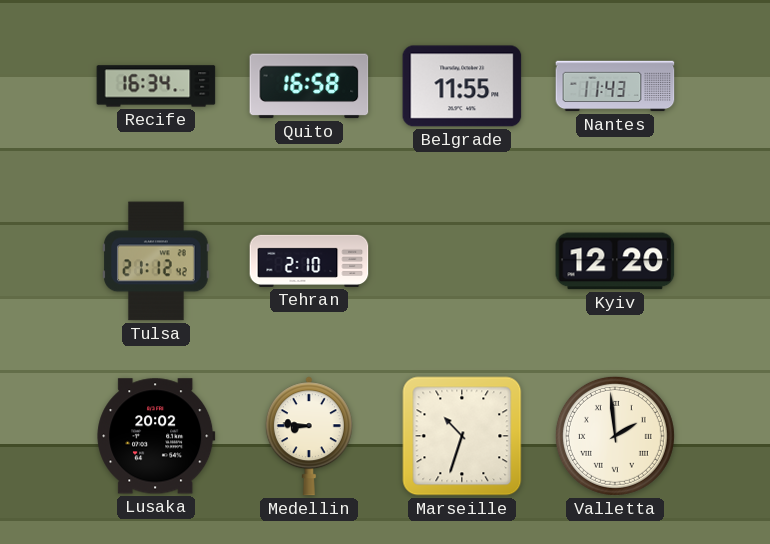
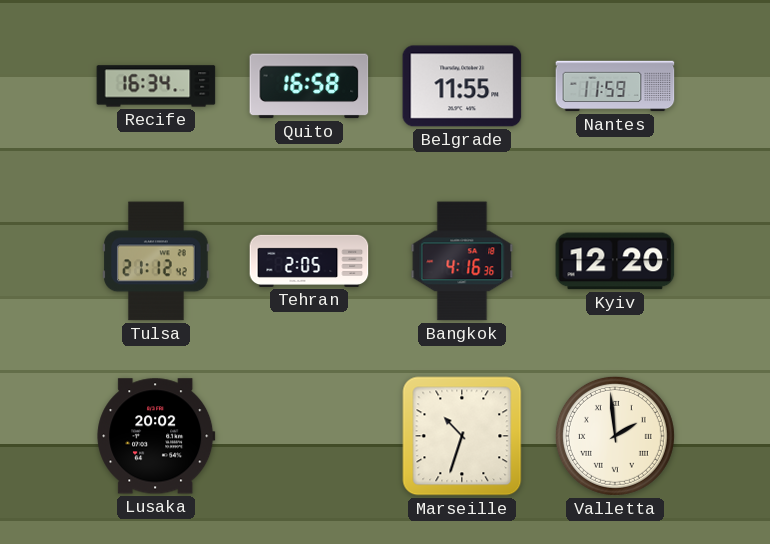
Nantes: 11:43 -> 11:59
Tehran: 2:10 -> 2:05
Bangkok: none -> 4:16
Medellin: 8:46 -> none
